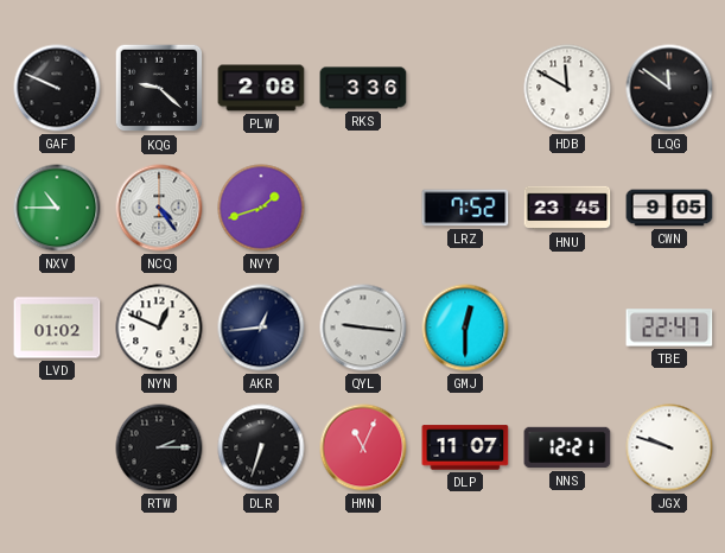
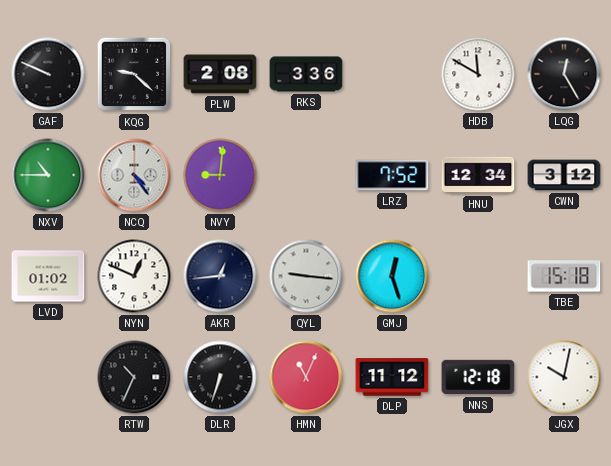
LQG: 11:51 -> 12:25
NVY: 1:42 -> 9:01
HNU: 23:45 -> 12:34
CWN: 9:05 -> 3:12
GMJ: 12:30 -> 12:27
TBE: 22:47 -> 15:18
RTW: 2:15 -> 10:34
DLP: 11:07 -> 11:12
NNS: 12:21 -> 12:18
JGX: 9:48 -> 10:02
